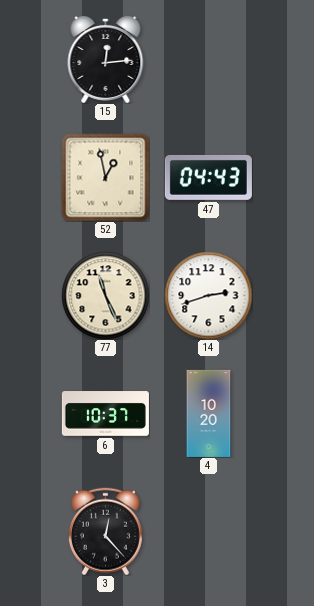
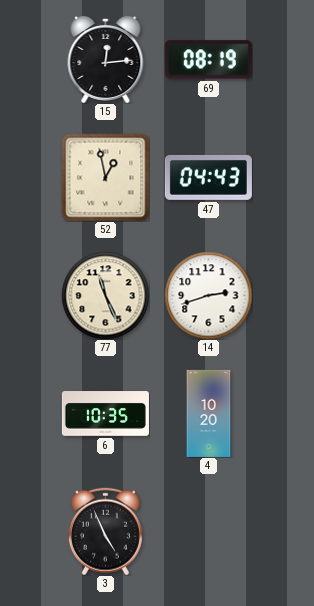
69: none -> 08:19
6: 10:37 -> 10:35
3: 12:23 -> 4:56
